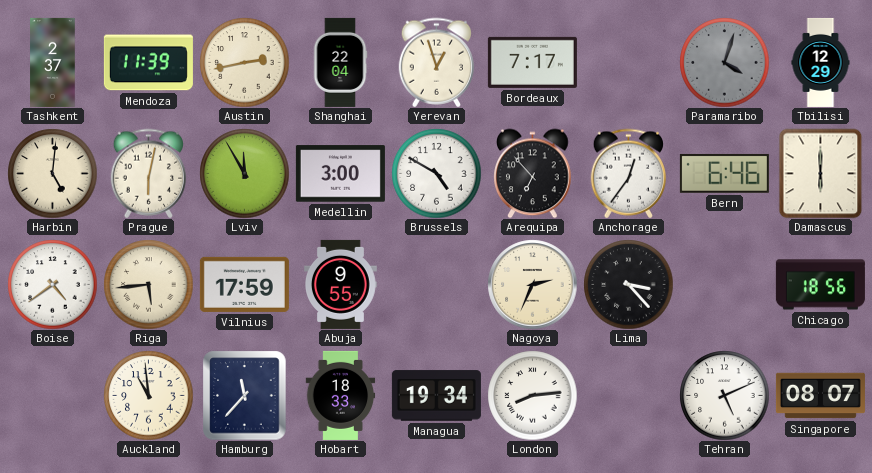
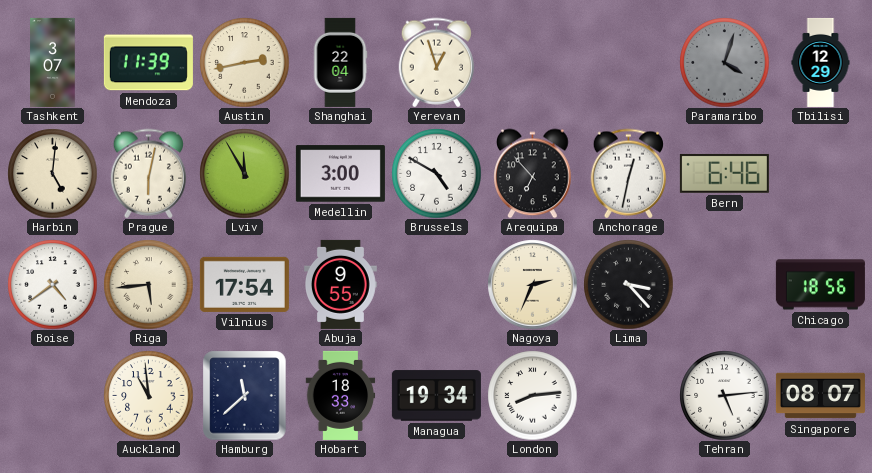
Tashkent: 2:37 -> 3:07
Bordeaux: 7:17 -> none
Anchorage: 12:36 -> 12:32
Damascus: 6:00 -> none
Vilnius: 17:59 -> 17:54
Hamburg: 11:37 -> 11:38
Tehran: 5:11 -> 5:14
